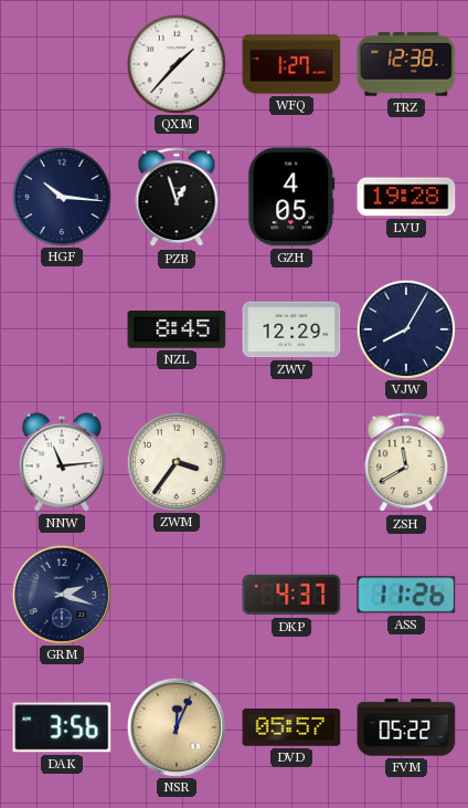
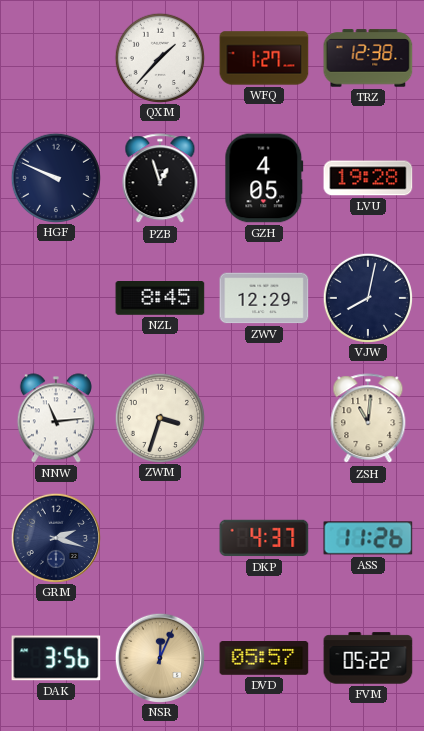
HGF: 10:16 -> 9:49
VJW: 8:05 -> 8:02
ZWM: 3:36 -> 3:33
ZSH: 11:40 -> 11:01
